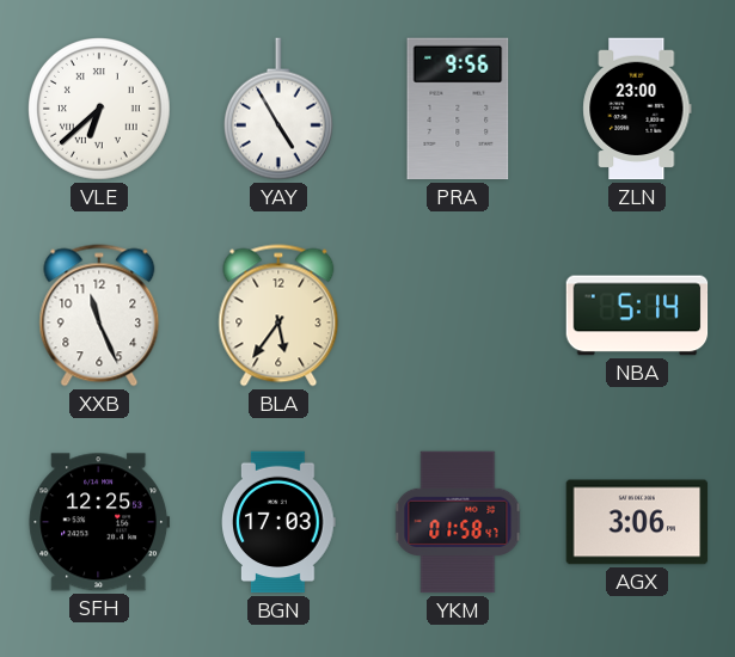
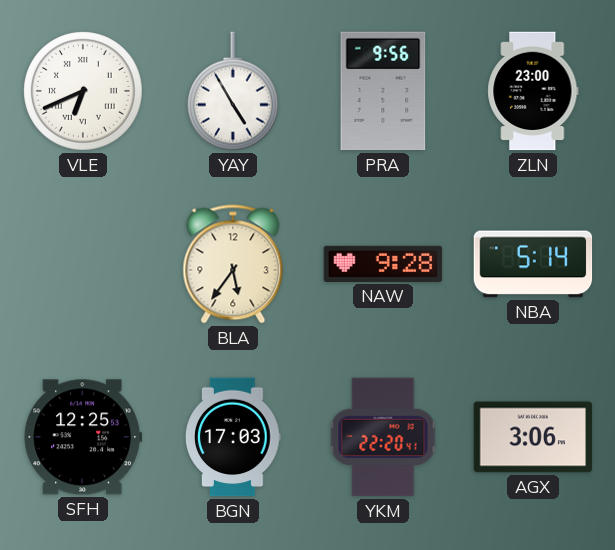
VLE: 6:38 -> 6:41
XXB: 11:26 -> none
NAW: none -> 9:28
YKM: 01:58 -> 22:20
